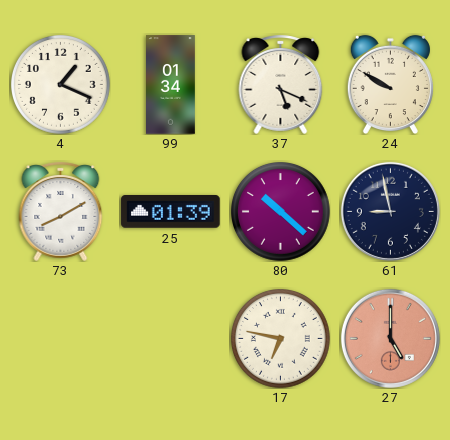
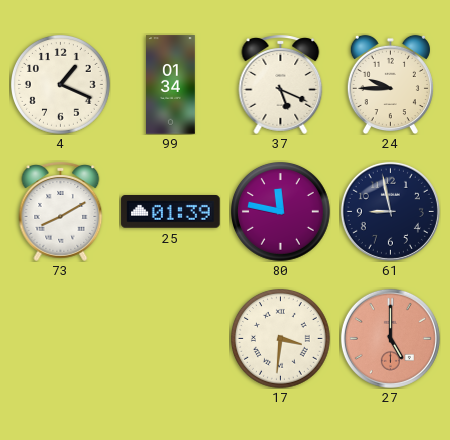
24: 9:50 -> 9:45
80: 10:22 -> 11:47
17: 6:47 -> 3:31
